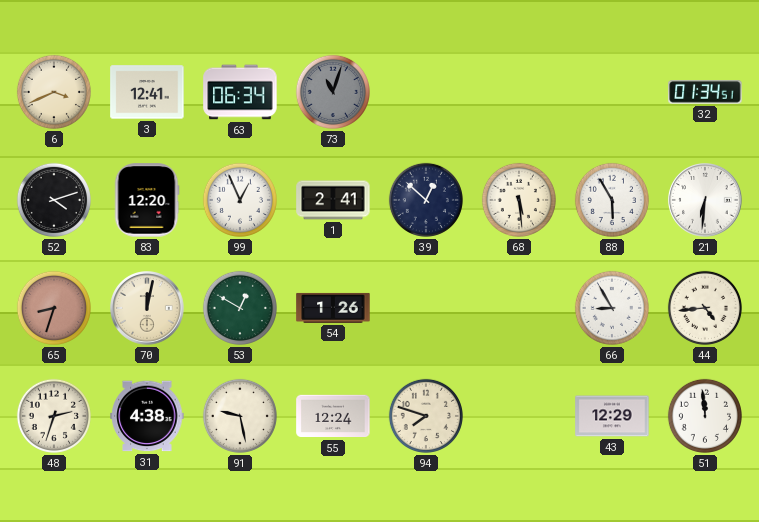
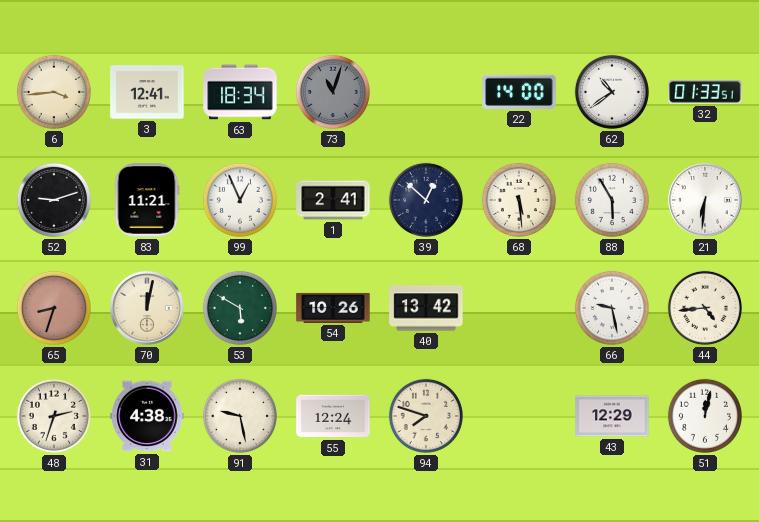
6: 3:41 -> 3:44
63: 06:34 -> 18:34
22: none -> 14:00
62: none -> 10:39
32: 01:34 -> 01:33
52: 4:12 -> 9:12
83: 12:20 -> 11:21
53: 12:50 -> 5:50
54: 1:26 -> 10:26
40: none -> 13:42
66: 8:55 -> 9:28
51: 11:59 -> 12:02
